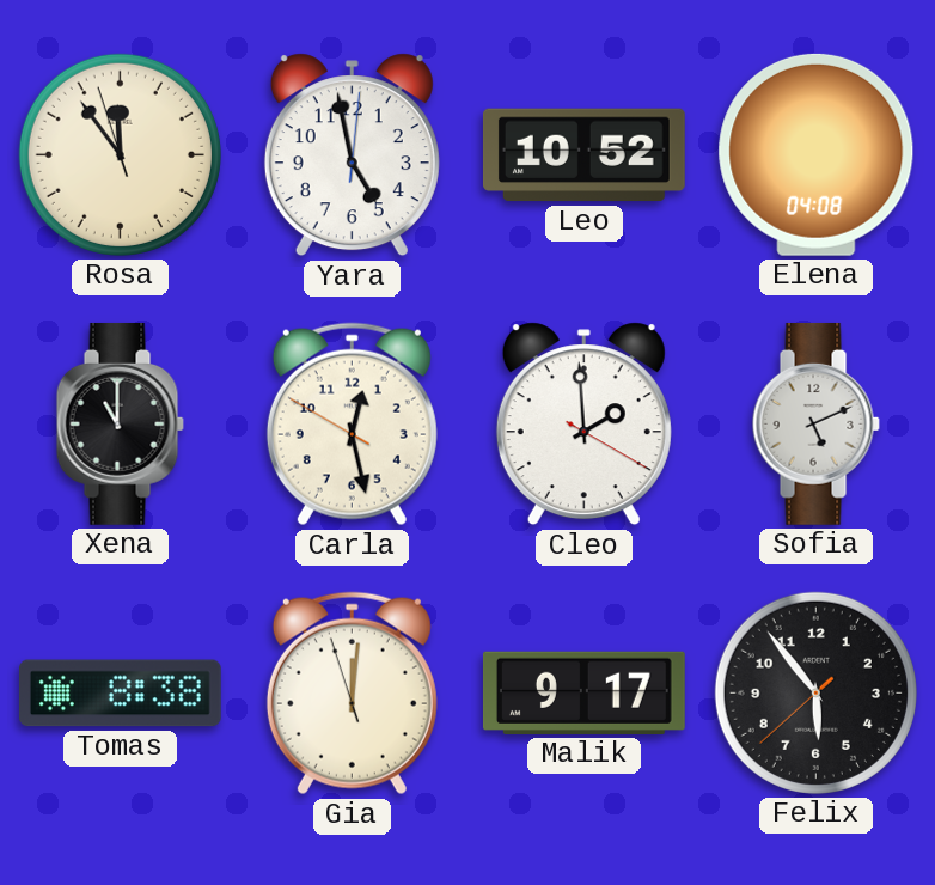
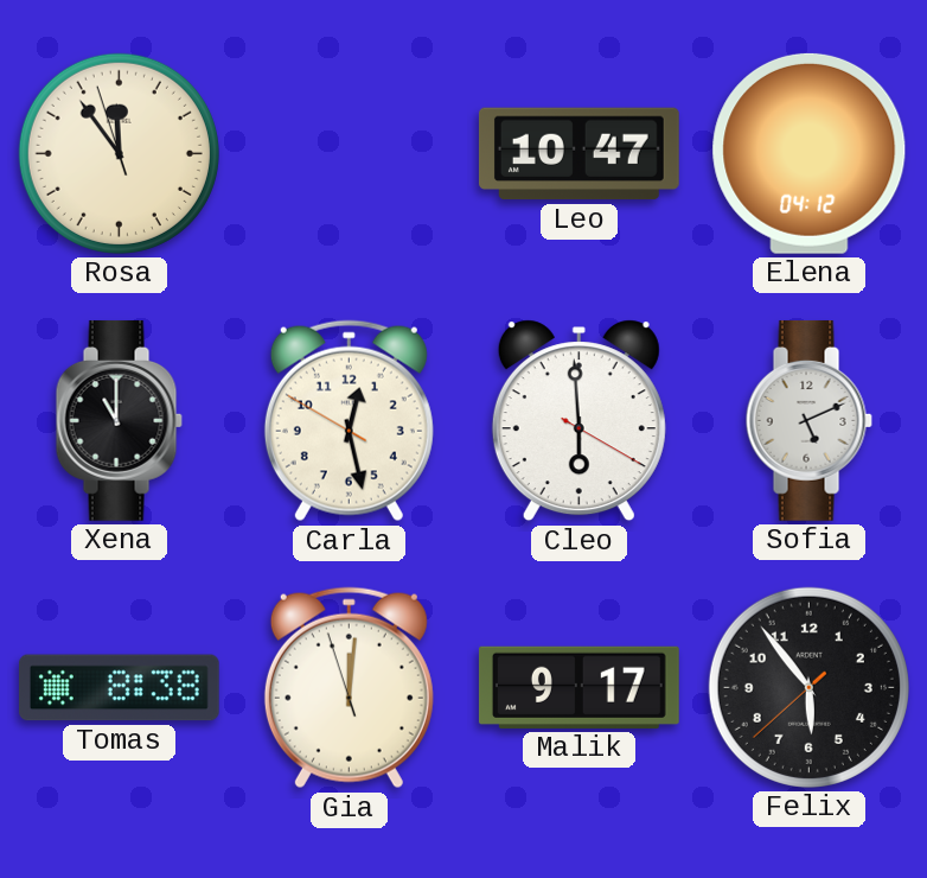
Yara: 4:58 -> none
Leo: 10:52 -> 10:47
Elena: 04:08 -> 04:12
Cleo: 1:59 -> 5:59
